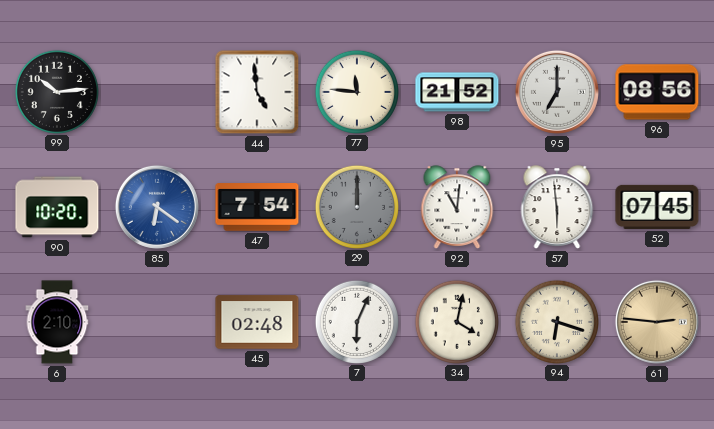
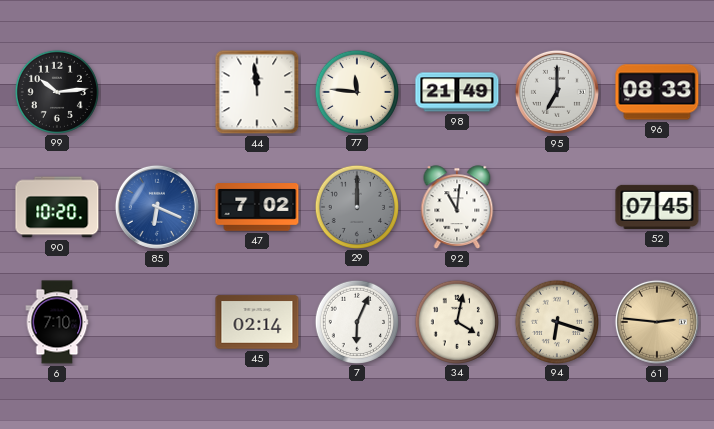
44: 4:59 -> 11:59
98: 21:52 -> 21:49
96: 08:56 -> 08:33
85: 6:21 -> 6:19
47: 7:54 -> 7:02
57: 5:59 -> none
6: 2:10 -> 7:10
45: 02:48 -> 02:14
